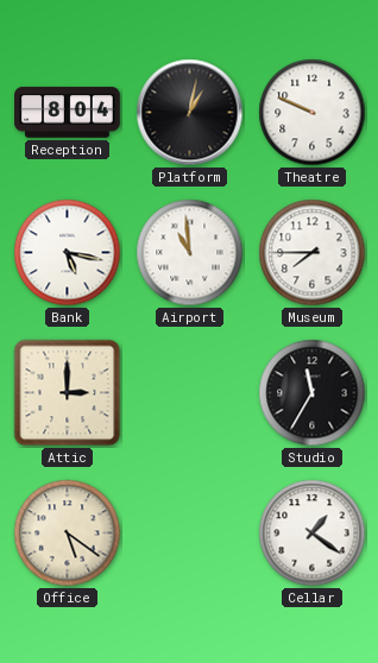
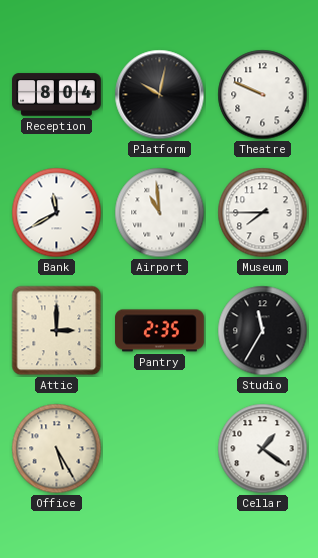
Platform: 1:02 -> 10:02
Bank: 5:17 -> 11:40
Pantry: none -> 2:35
Office: 5:21 -> 5:25
